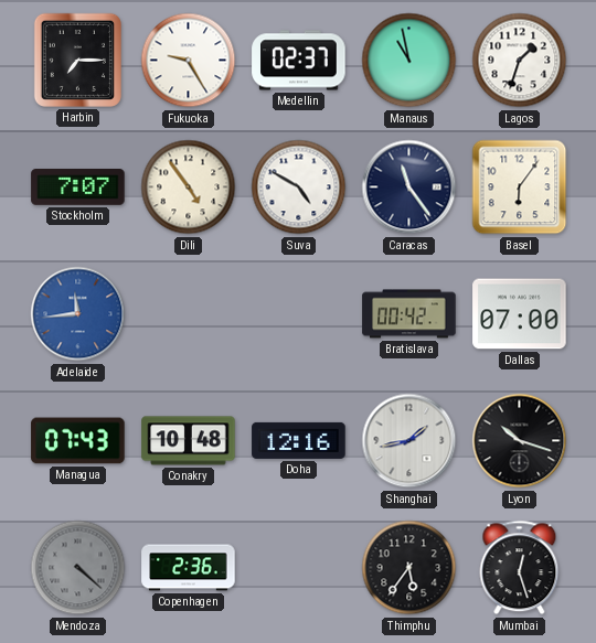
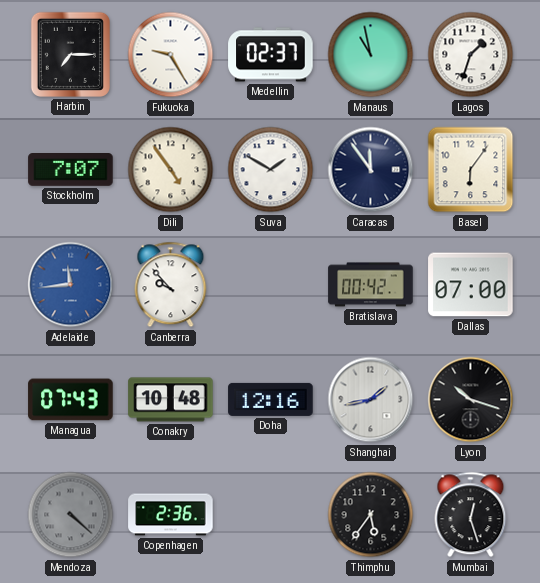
Suva: 4:50 -> 1:50
Caracas: 11:24 -> 11:54
Canberra: none -> 9:53
